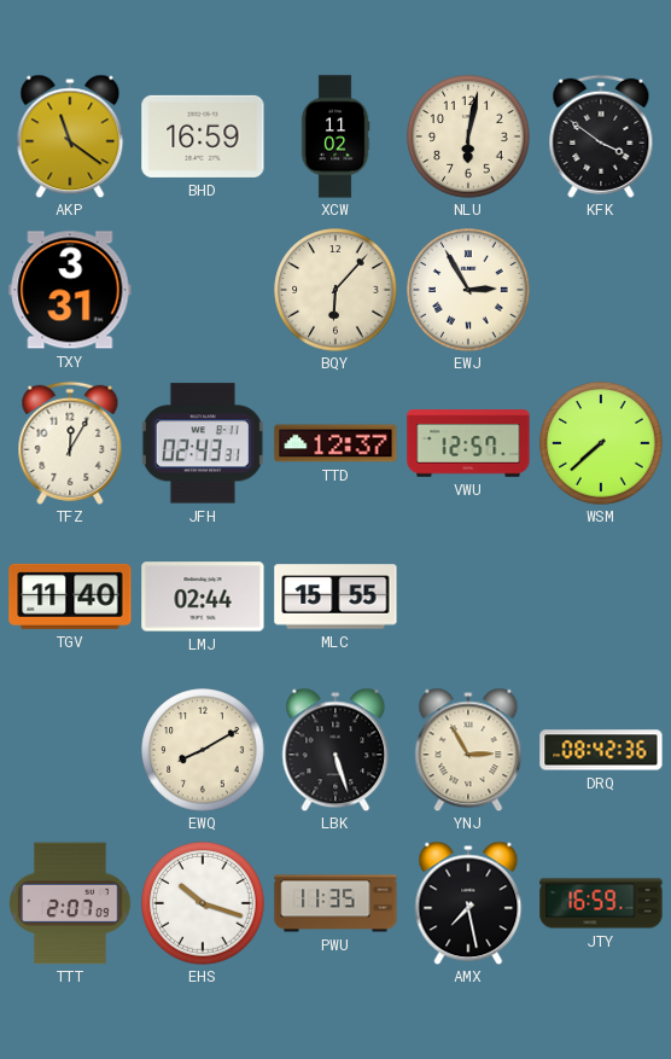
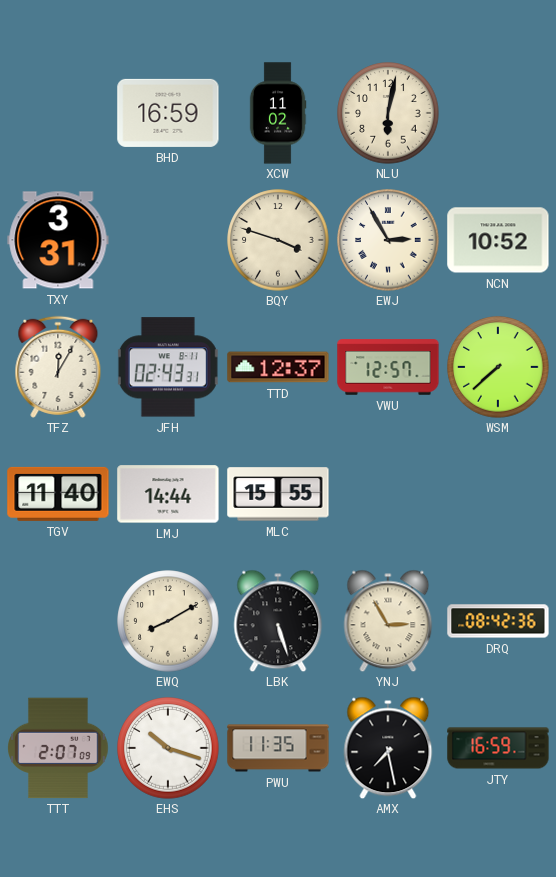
AKP: 11:21 -> none
KFK: 3:51 -> none
BQY: 6:07 -> 3:48
NCN: none -> 10:52
LMJ: 02:44 -> 14:44
